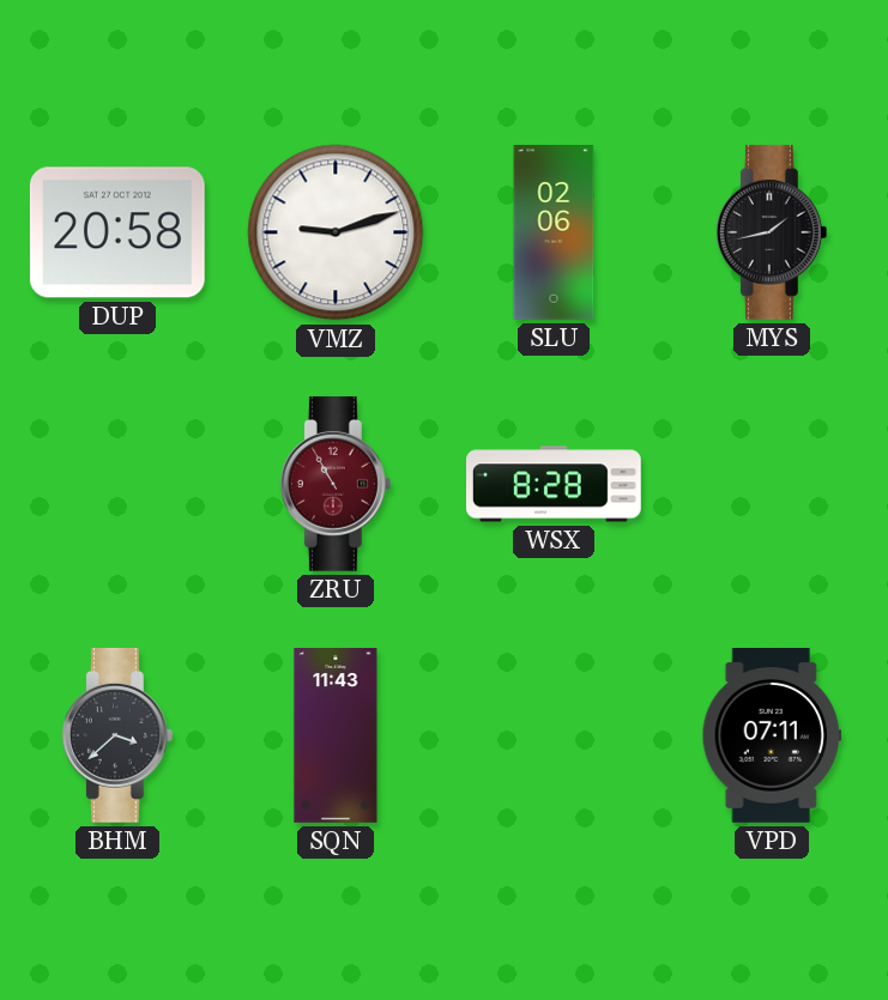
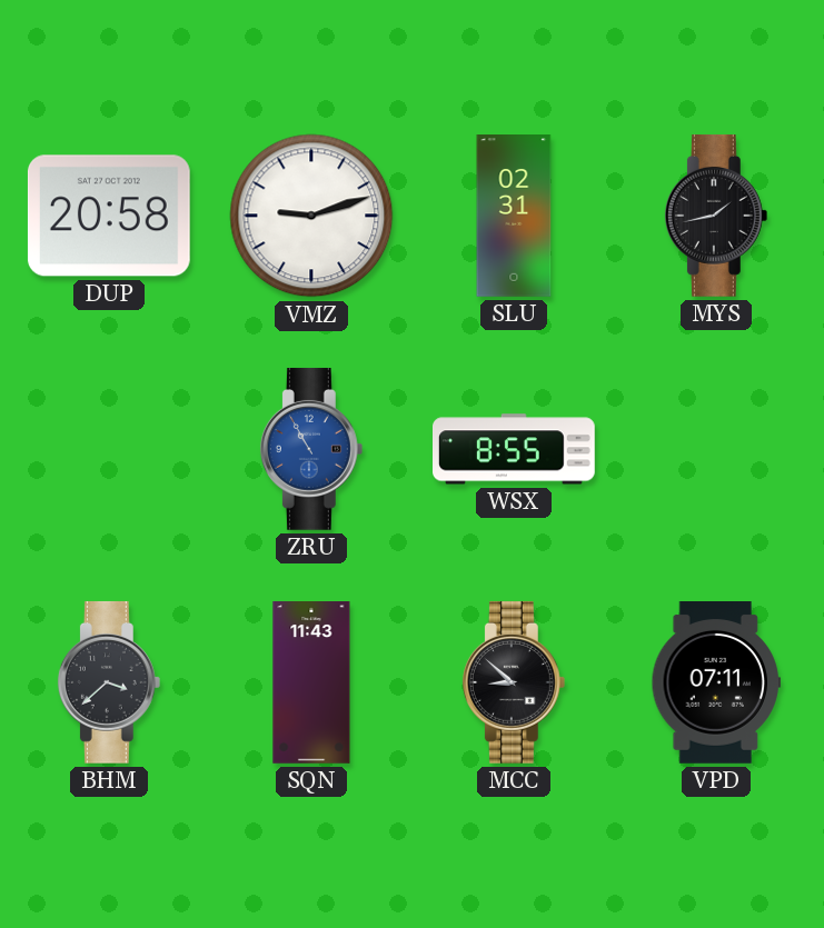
SLU: 02:06 -> 02:31
ZRU dial: burgundy -> blue
WSX: 8:28 -> 8:55
MCC: none -> 8:52
